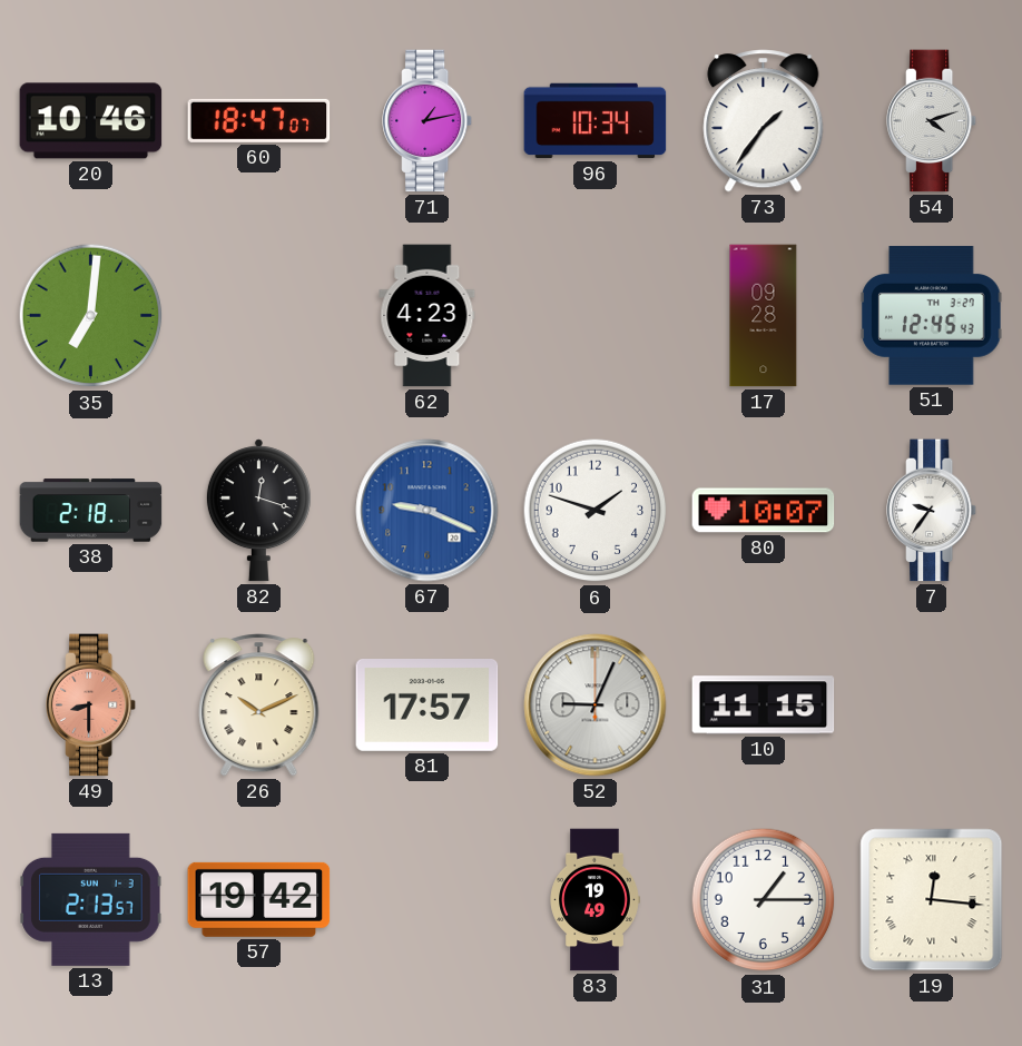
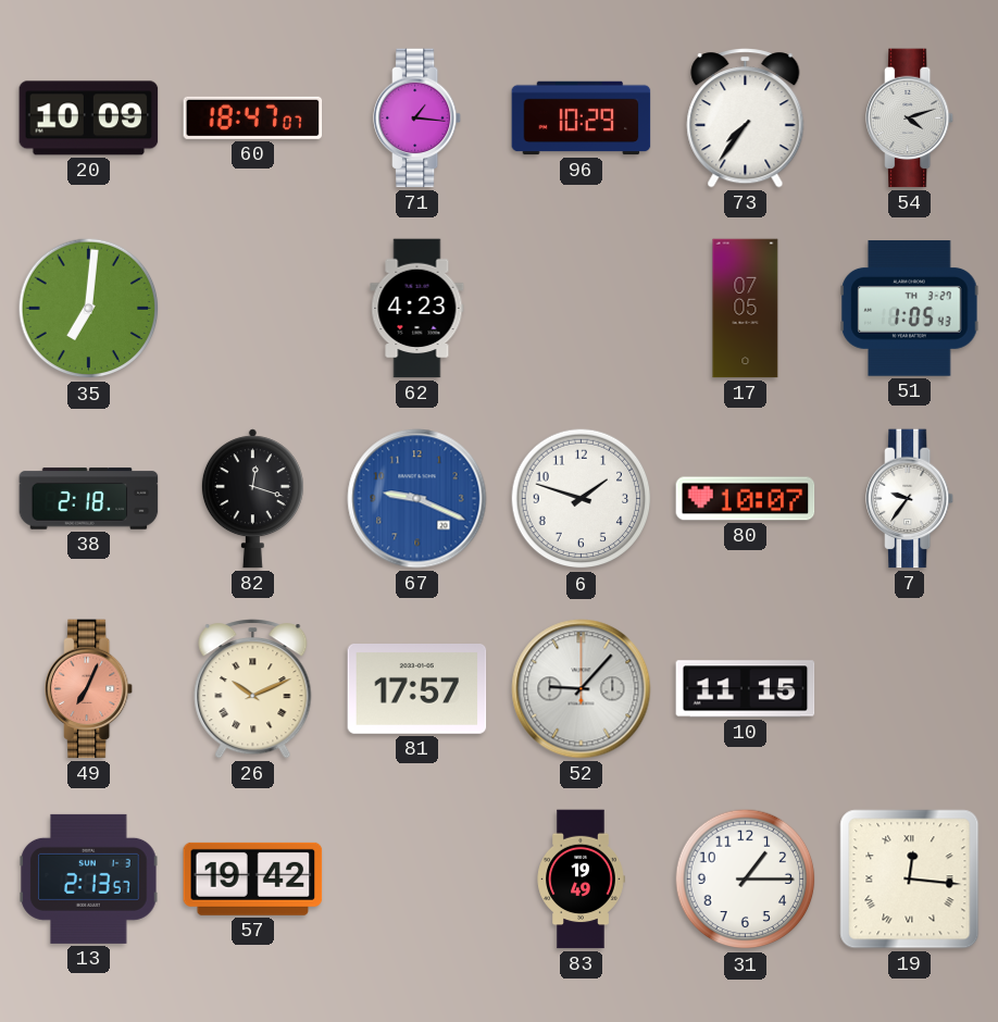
20: 10:46 -> 10:09
71: 1:13 -> 1:16
96: 10:34 -> 10:29
73: 1:36 -> 7:36
17: 09:28 -> 07:05
51: 12:45 -> 1:05
49: 8:30 -> 7:04
52: 9:04 -> 9:07
